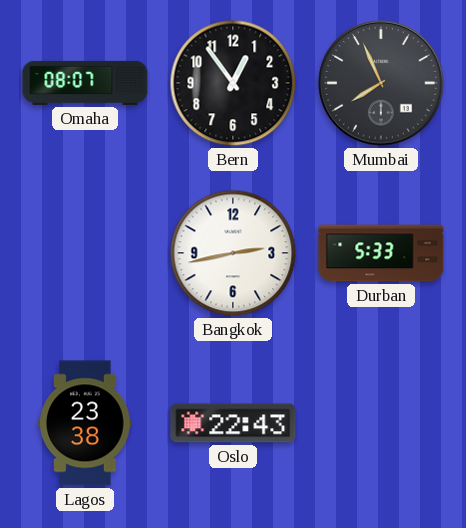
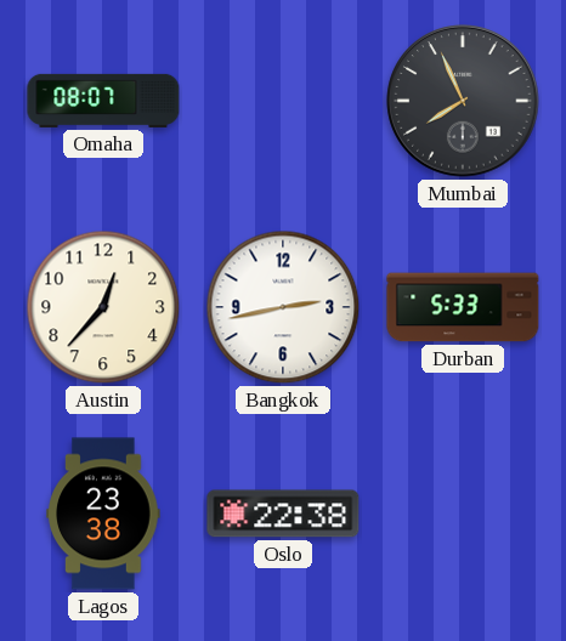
Bern: 12:54 -> none
Austin: none -> 12:37
Oslo: 22:43 -> 22:38
